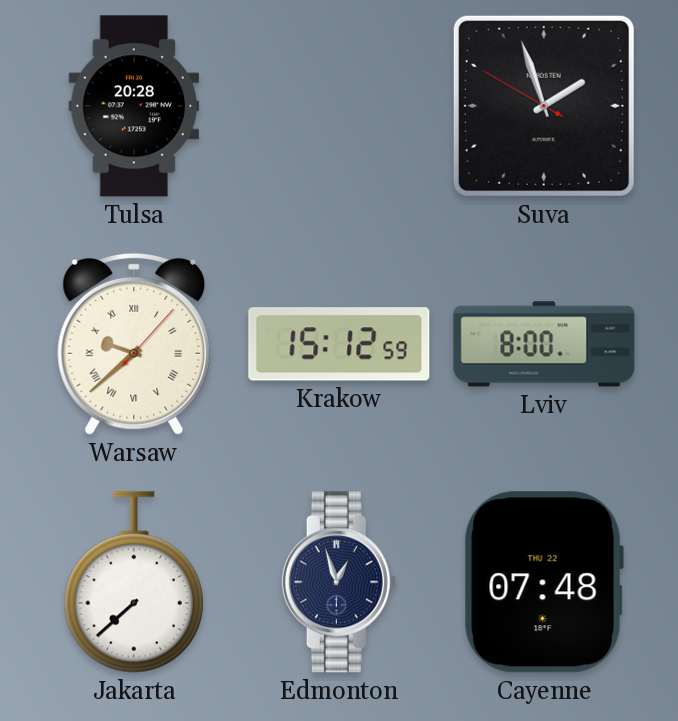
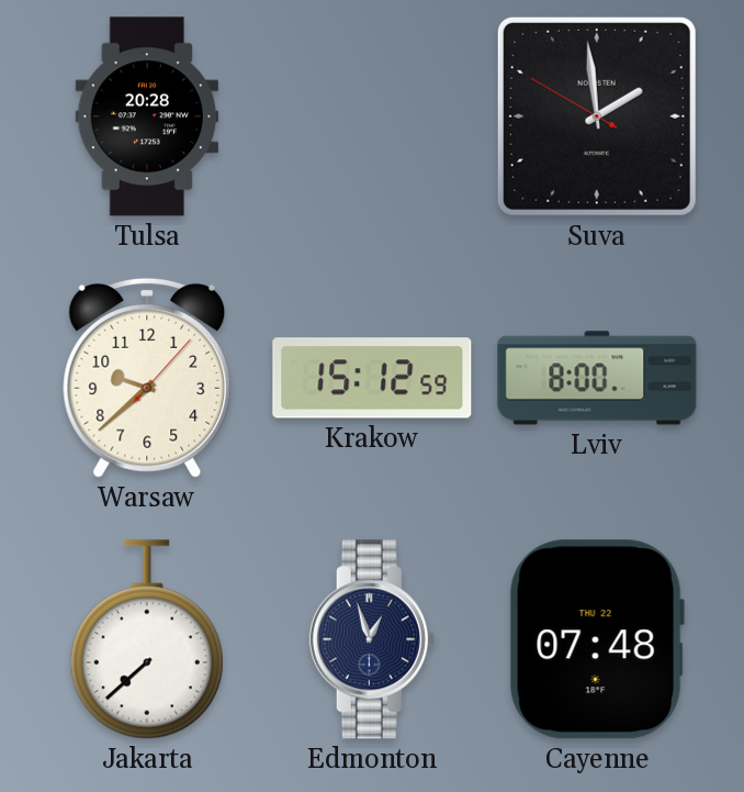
Suva: 1:56 -> 1:58
Warsaw numerals: Roman -> Arabic
